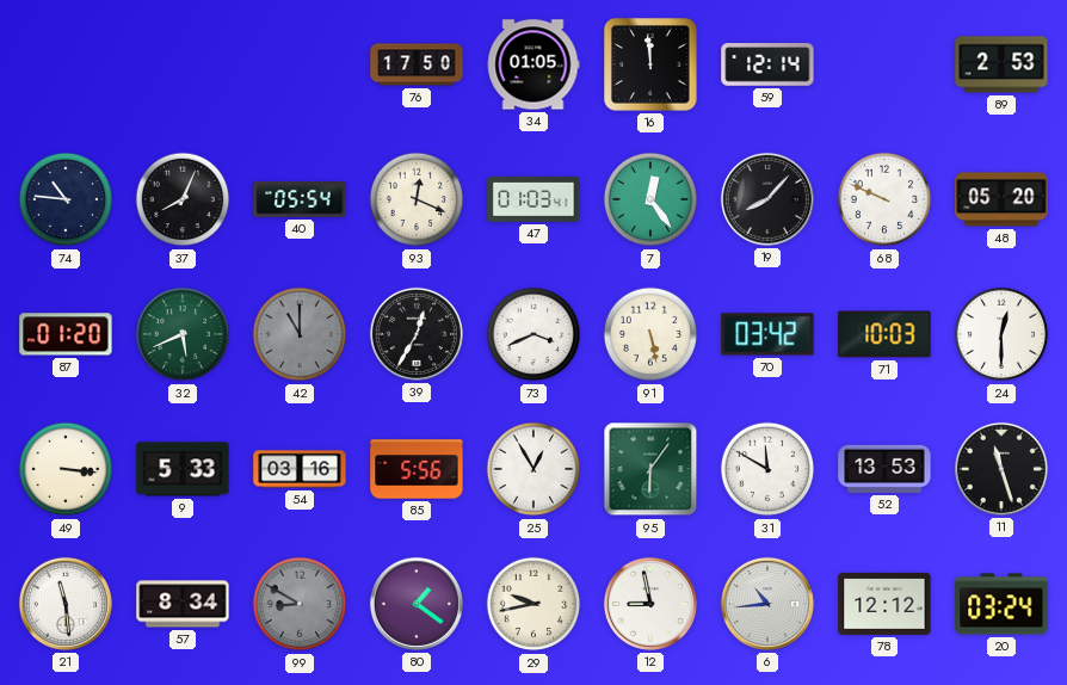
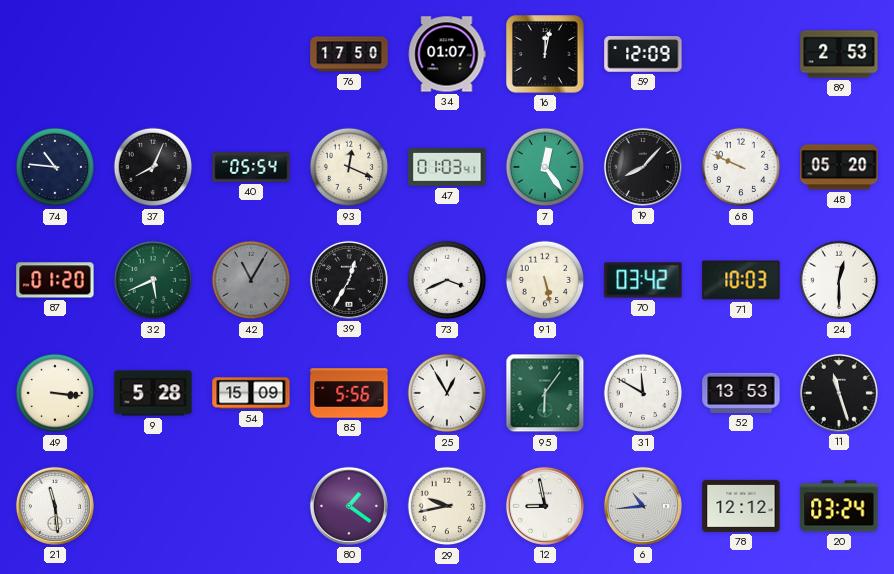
34: 01:05 -> 01:07
16: 11:59 -> 12:02
59: 12:14 -> 12:09
42: 11:00 -> 11:05
9: 5:33 -> 5:28
54: 03:16 -> 15:09
57: 8:34 -> none
99: 8:50 -> none
